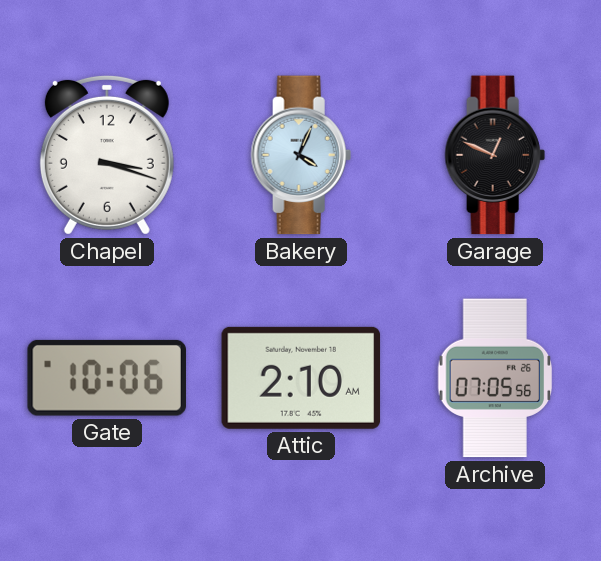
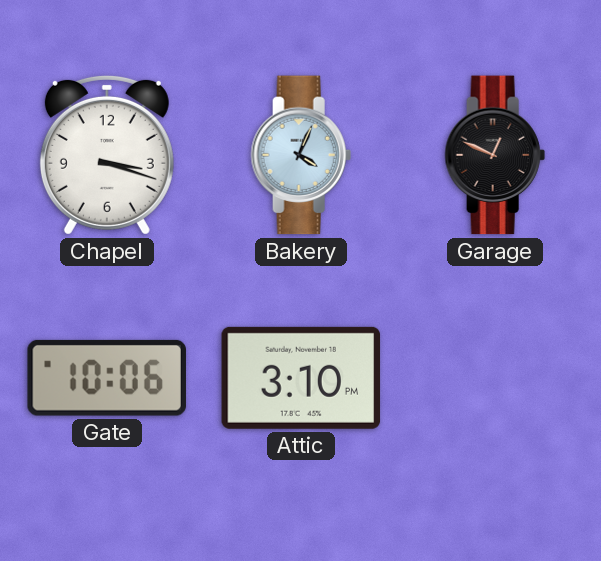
Attic: 2:10 -> 3:10
Archive: 07:05 -> none
